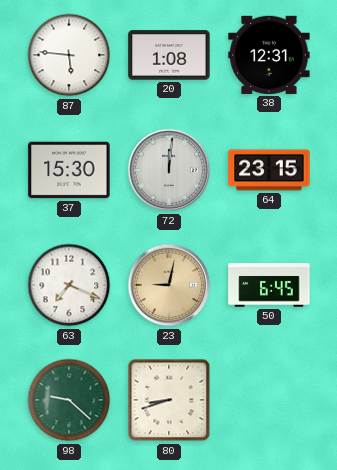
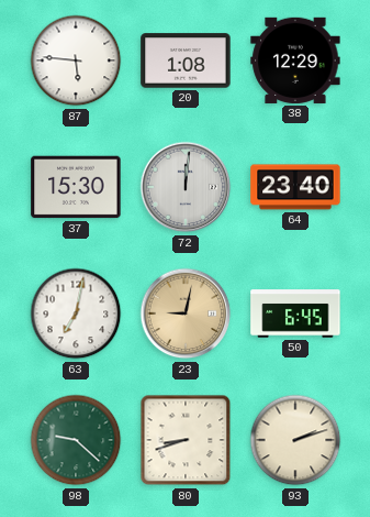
38: 12:31 -> 12:29
64: 23:15 -> 23:40
63: 7:19 -> 7:02
93: none -> 2:12
